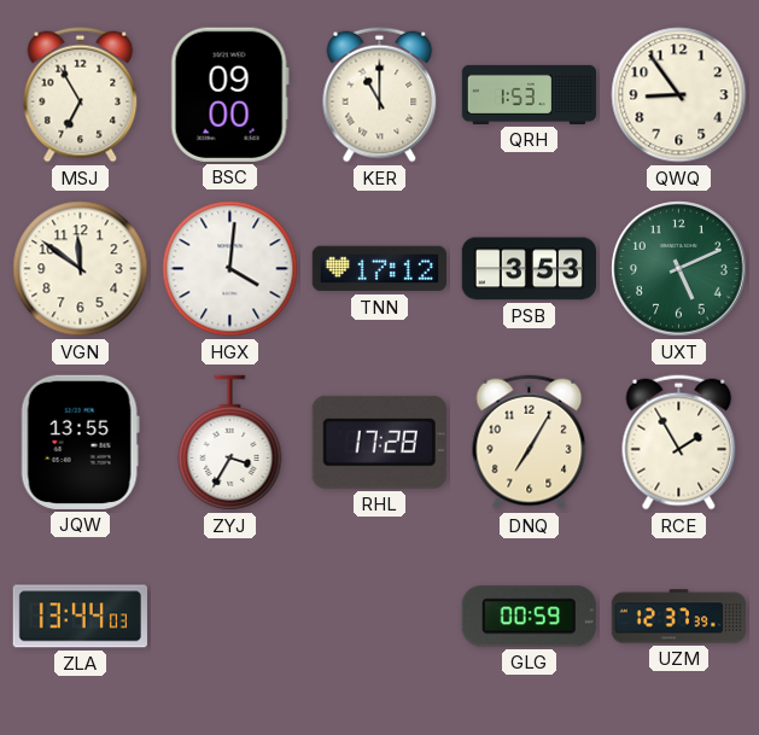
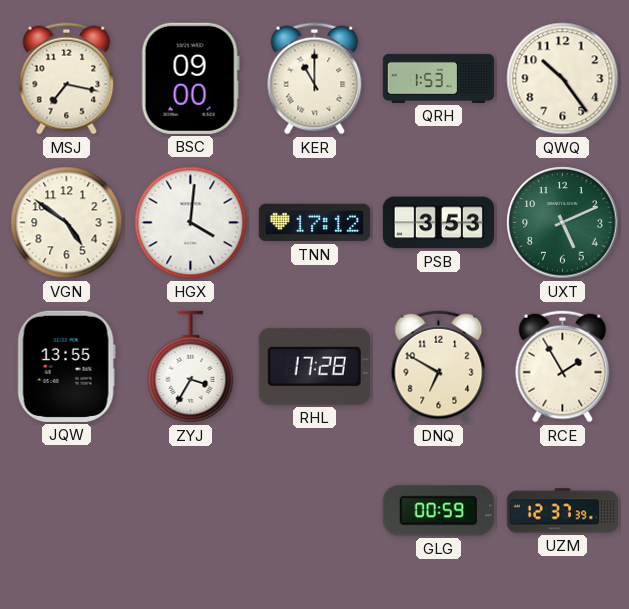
MSJ: 6:55 -> 7:17
QWQ: 8:54 -> 10:24
VGN: 11:51 -> 4:51
DNQ: 7:05 -> 6:50
ZLA: 13:44 -> none
